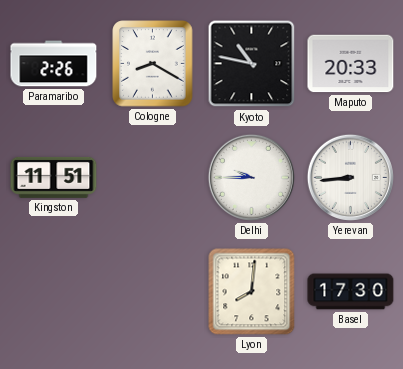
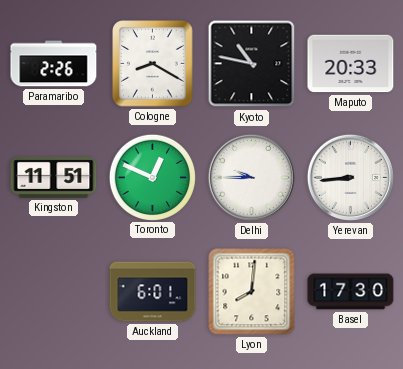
Toronto: none -> 12:49
Auckland: none -> 6:01
